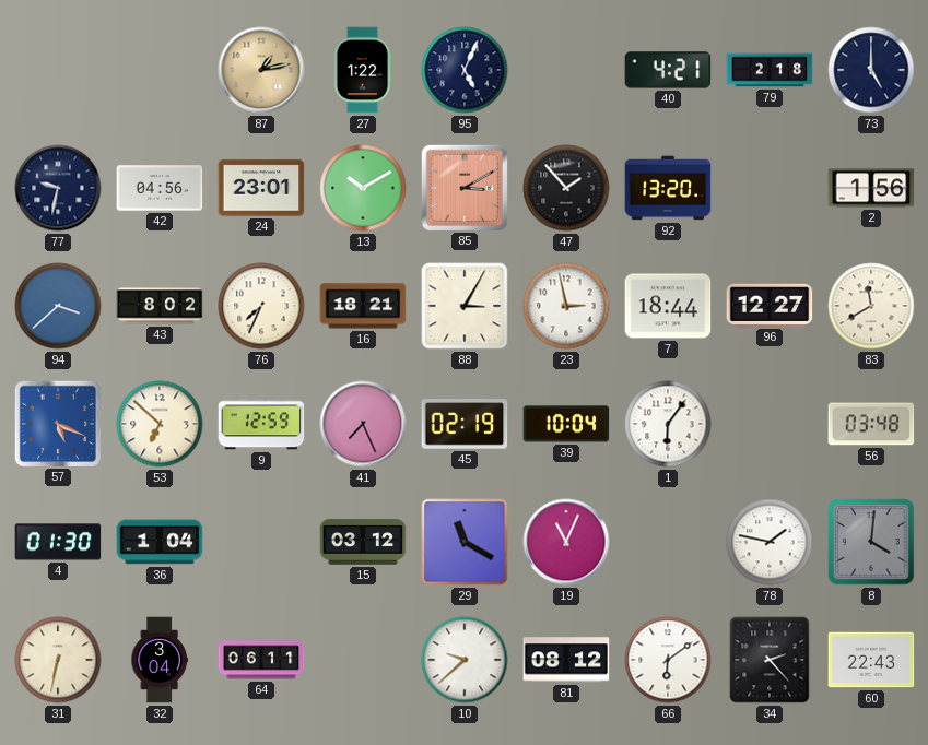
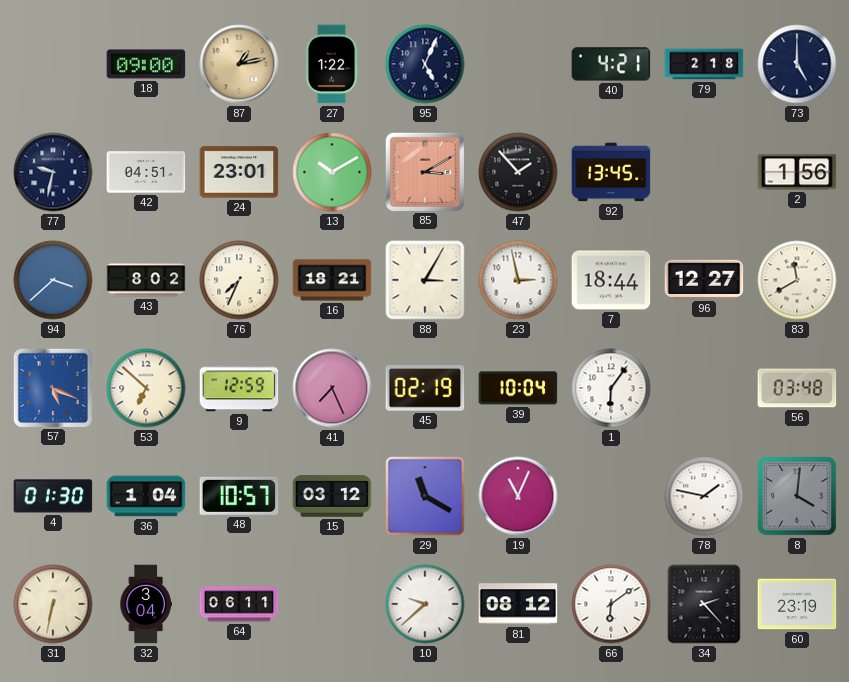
18: none -> 09:00
42: 04:56 -> 04:51
92: 13:20 -> 13:45
48: none -> 10:57
60: 22:43 -> 23:19
